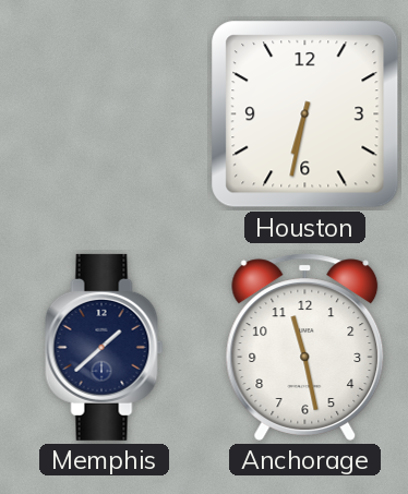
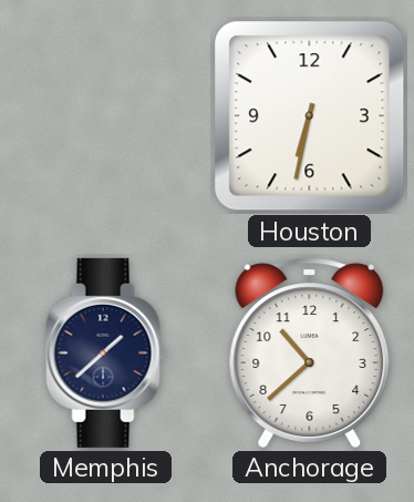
Anchorage: 11:28 -> 10:38
